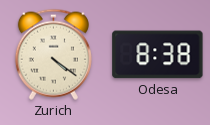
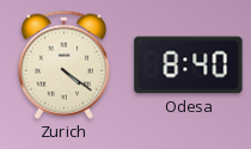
Odesa: 8:38 -> 8:40
